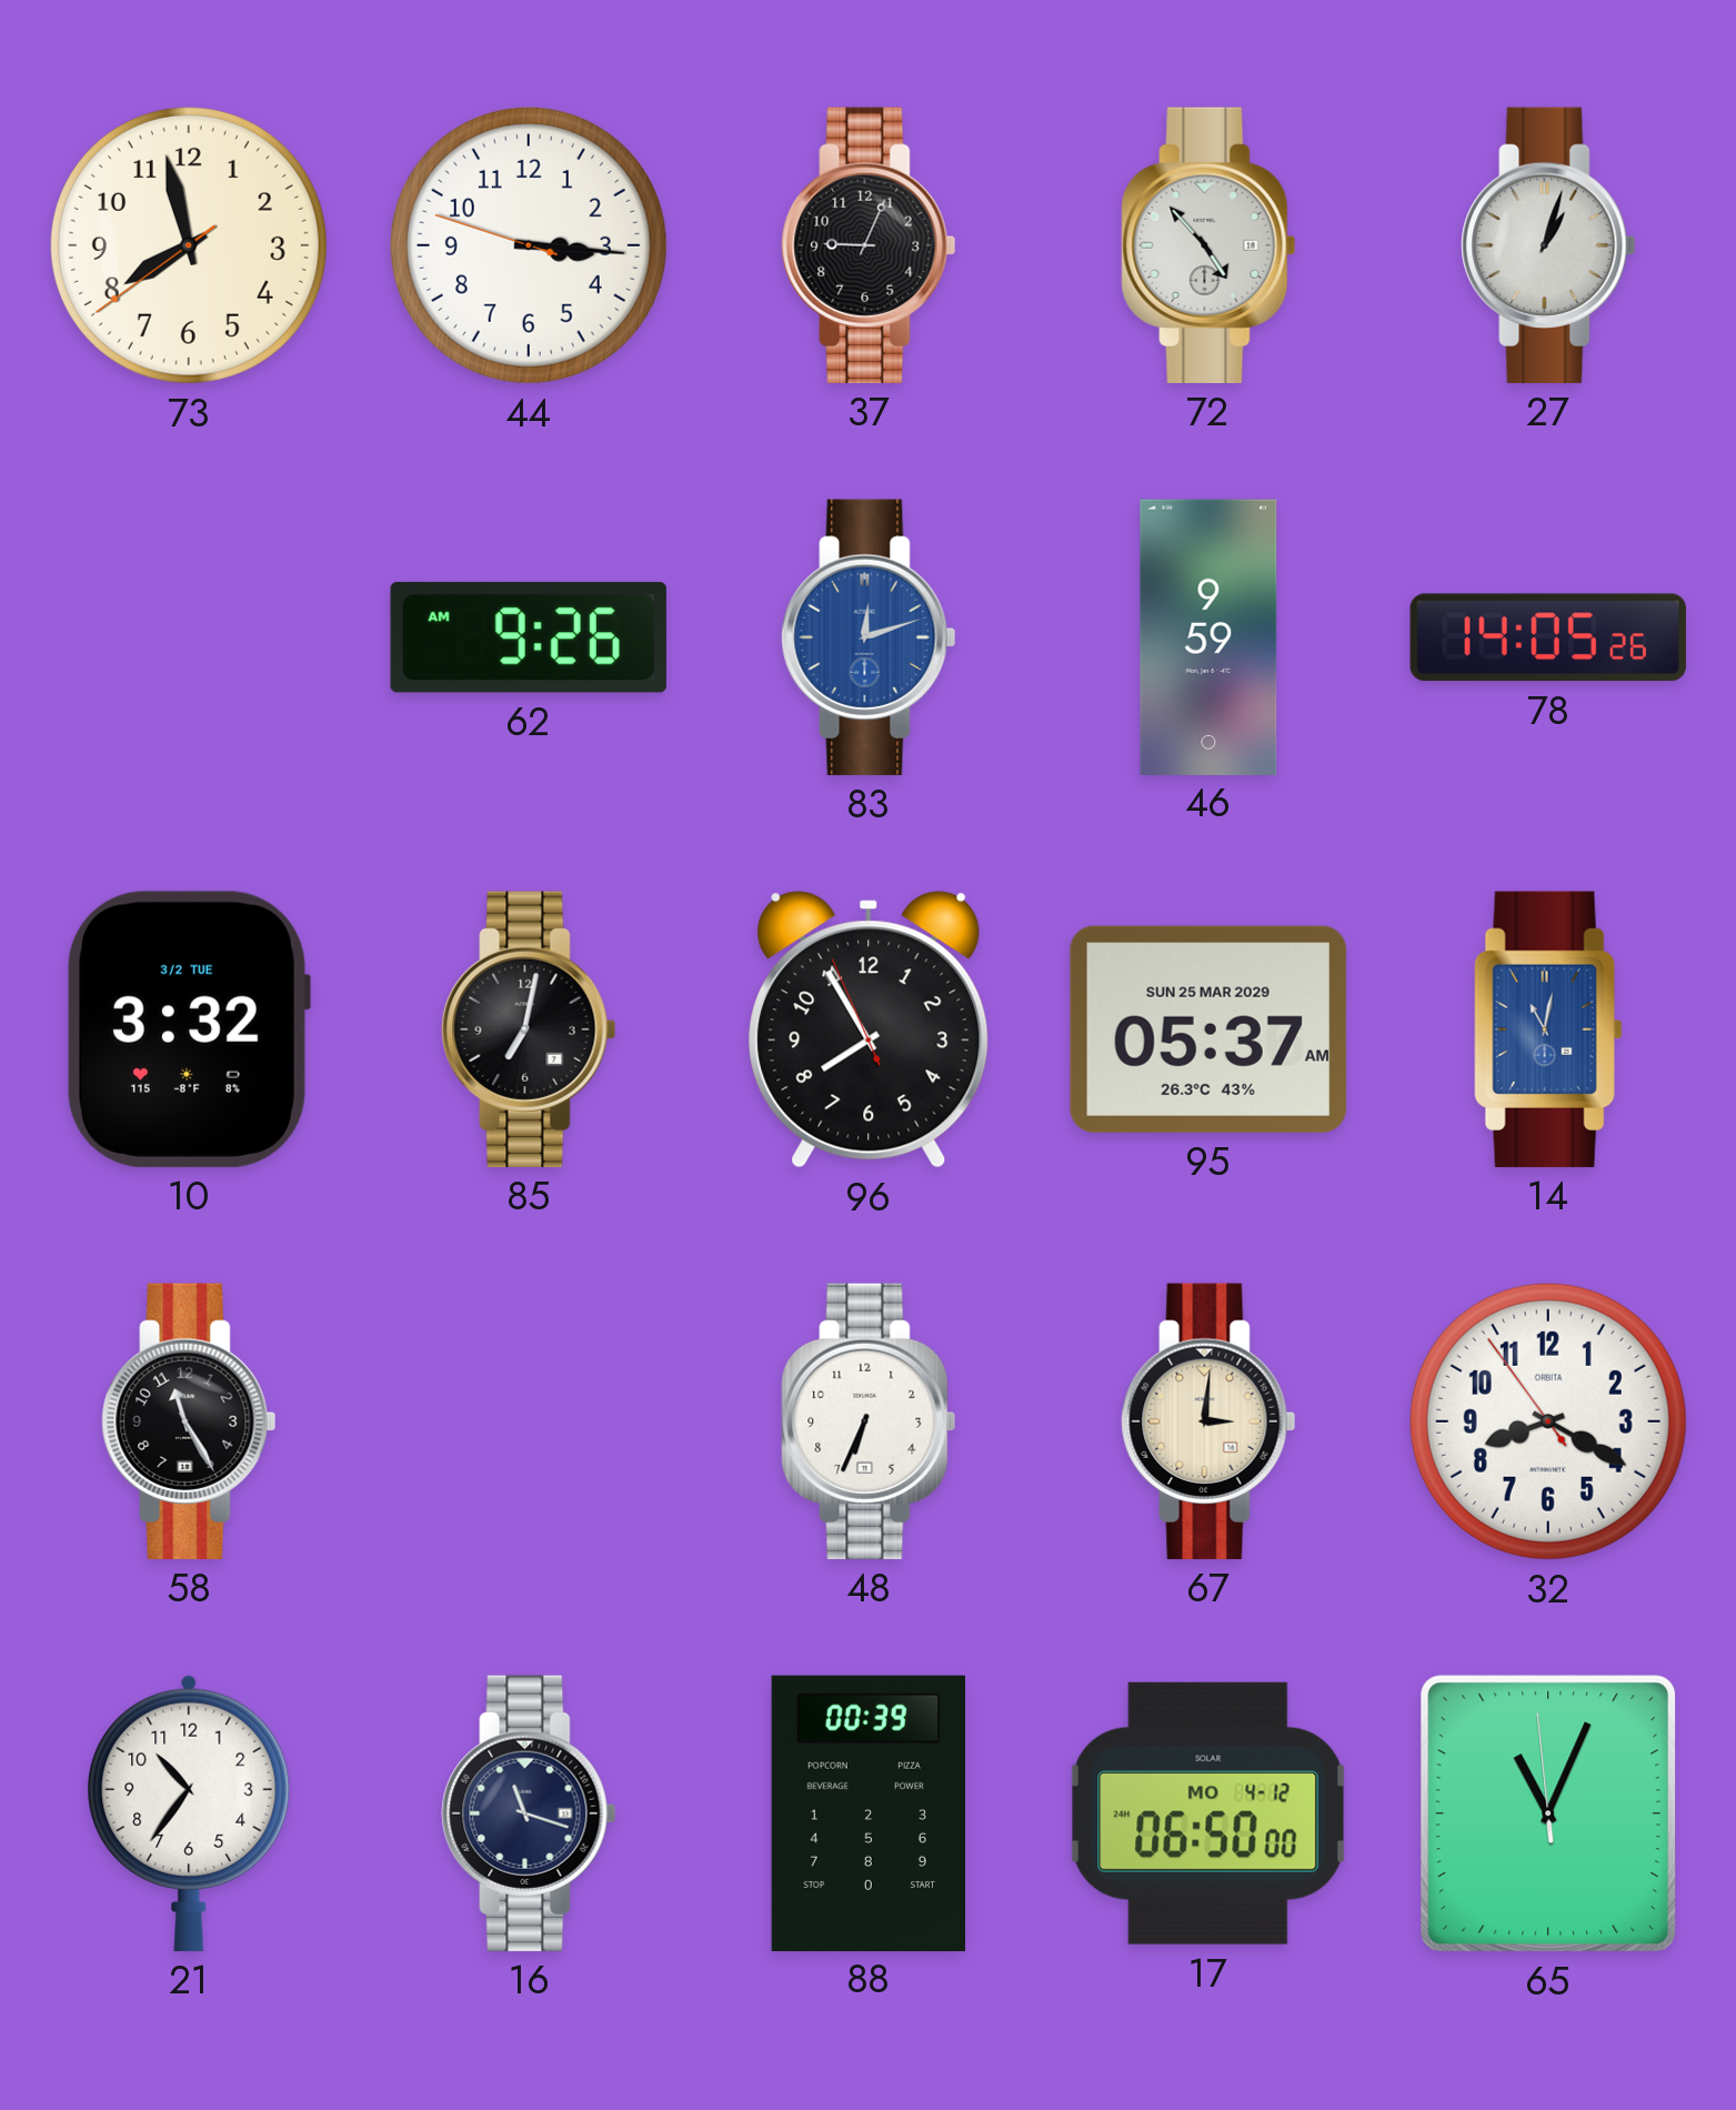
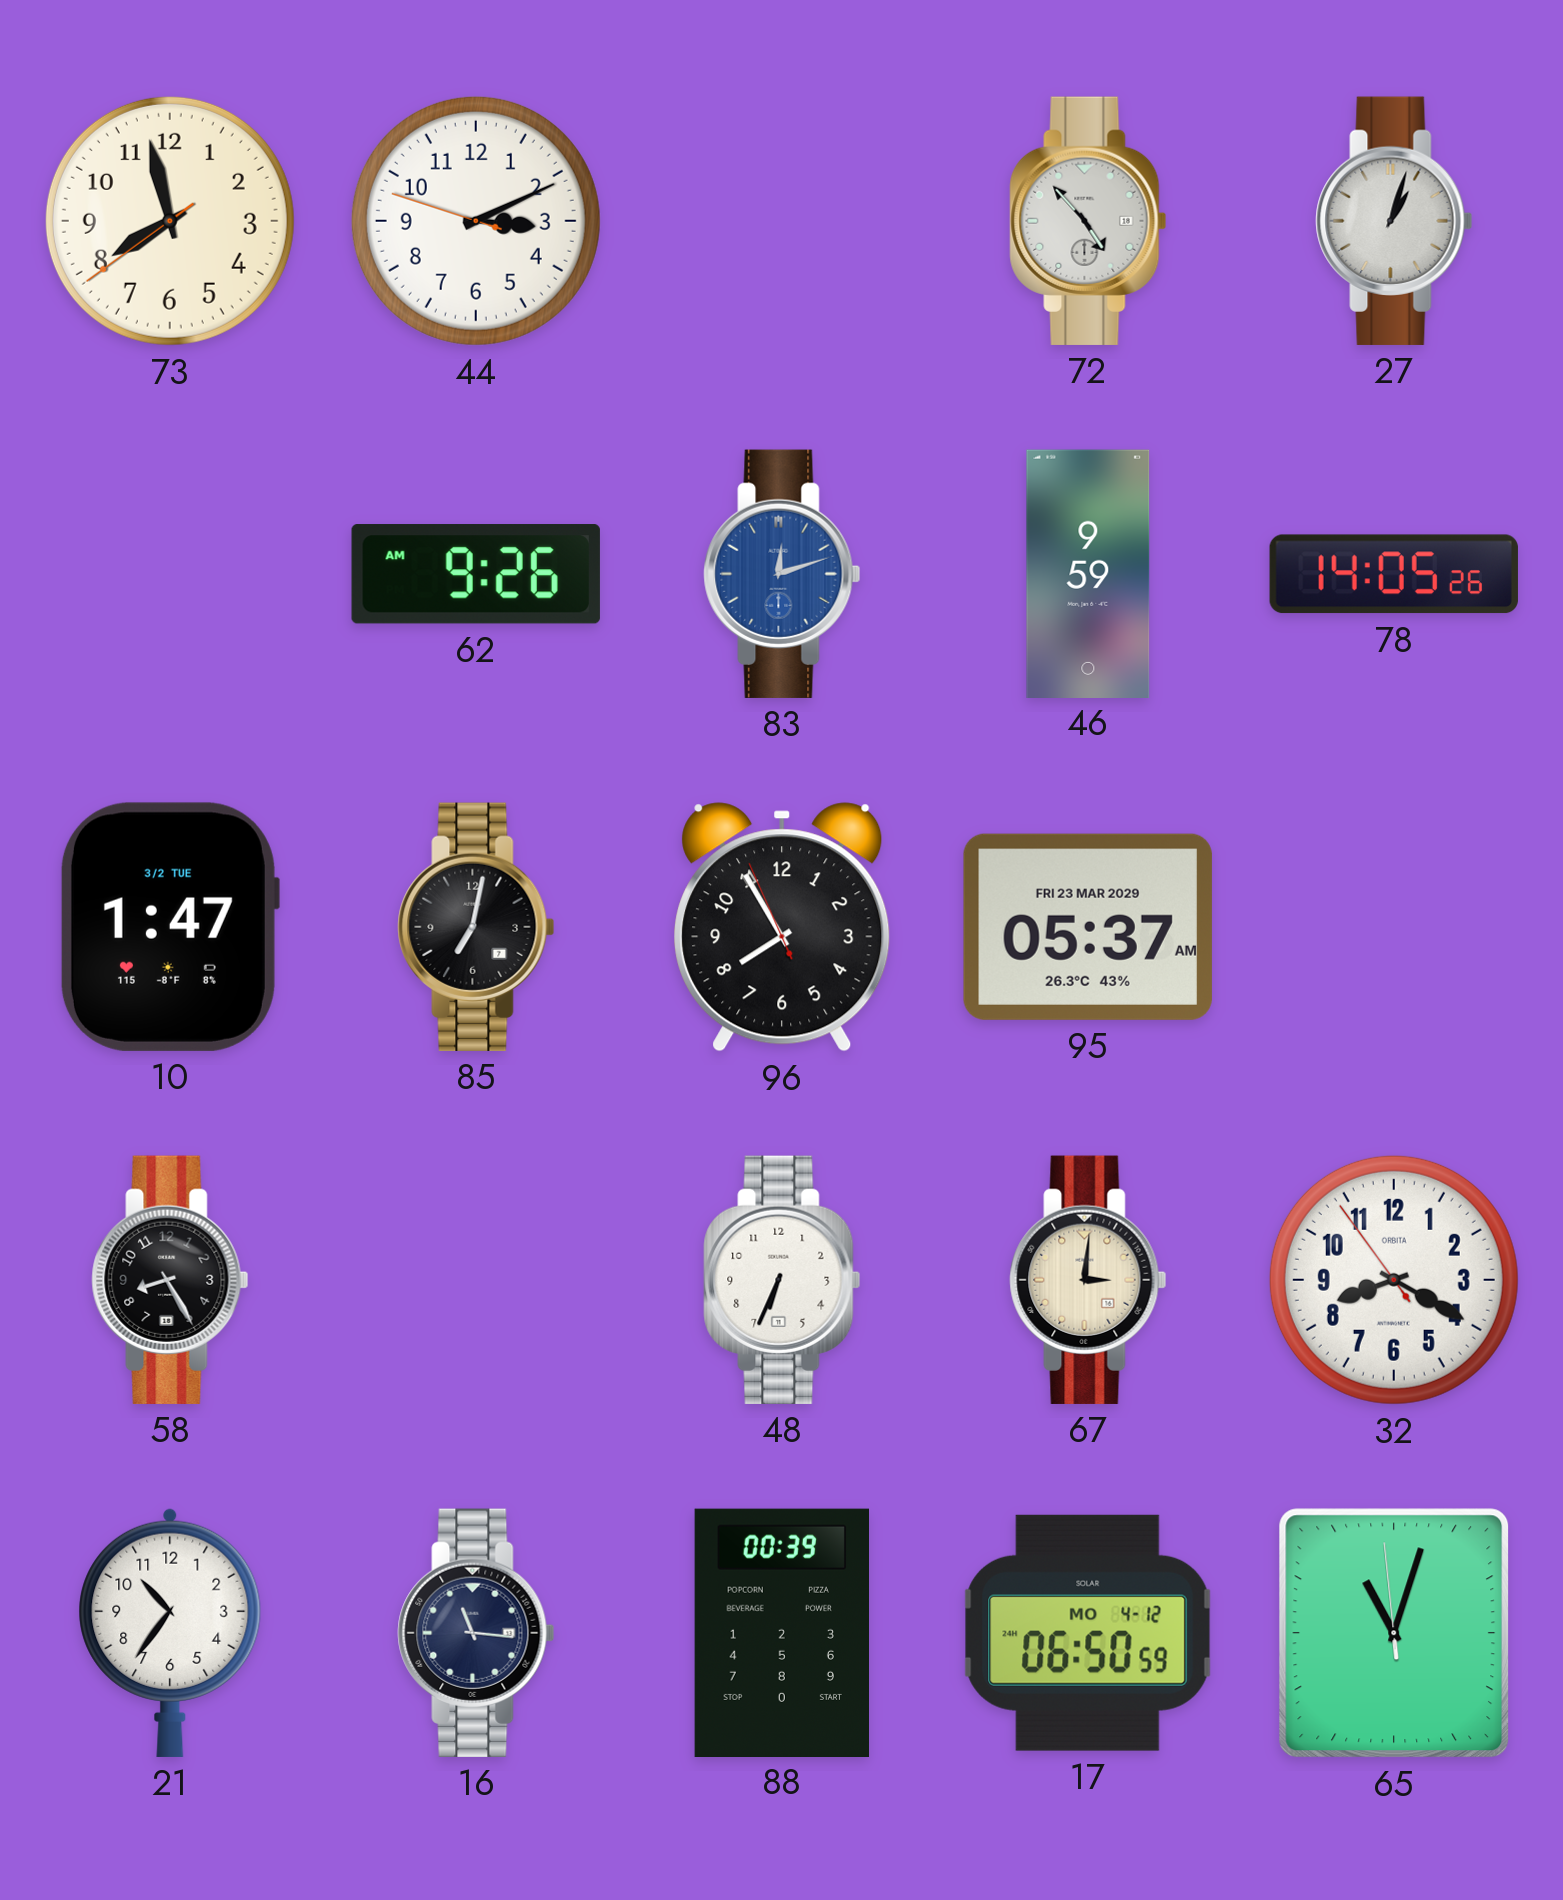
44: 3:15 -> 3:10
37: 9:04 -> none
10: 3:32 -> 1:47
95 date: SUN 25 MAR 2029 -> FRI 23 MAR 2029
14: 11:02 -> none
58: 11:25 -> 8:25
16: 11:18 -> 11:16
17: 06:50:00 -> 06:50:59
65: 11:03 -> 11:02
